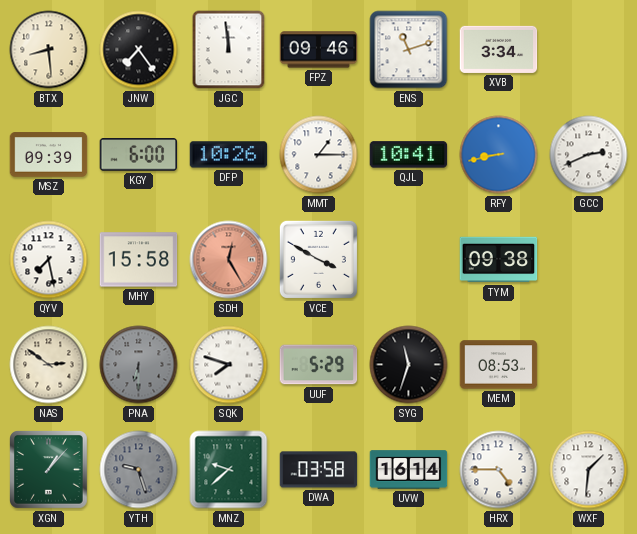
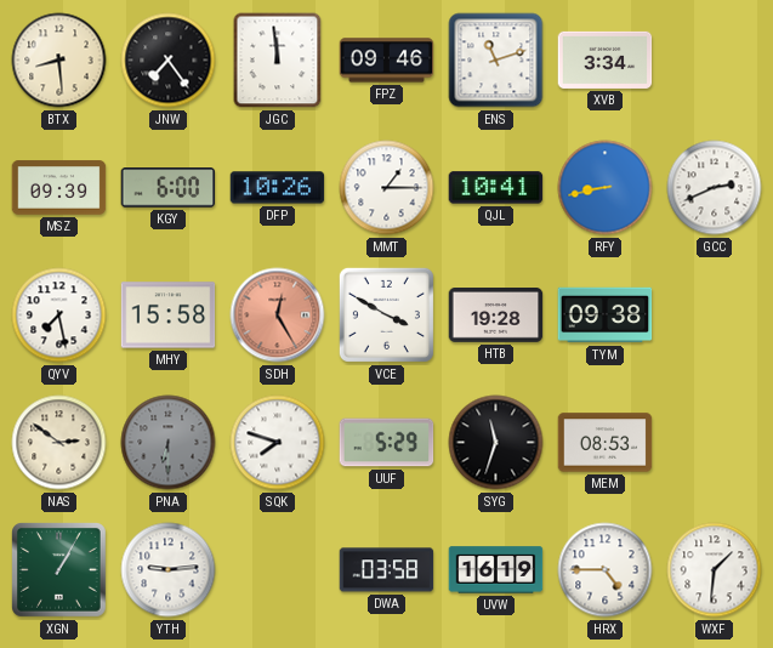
HTB: none -> 19:28
XGN: 1:07 -> 1:05
YTH: 9:27 -> 9:14
YTH dial: grey -> white
MNZ: 9:38 -> none
UVW: 16:14 -> 16:19
